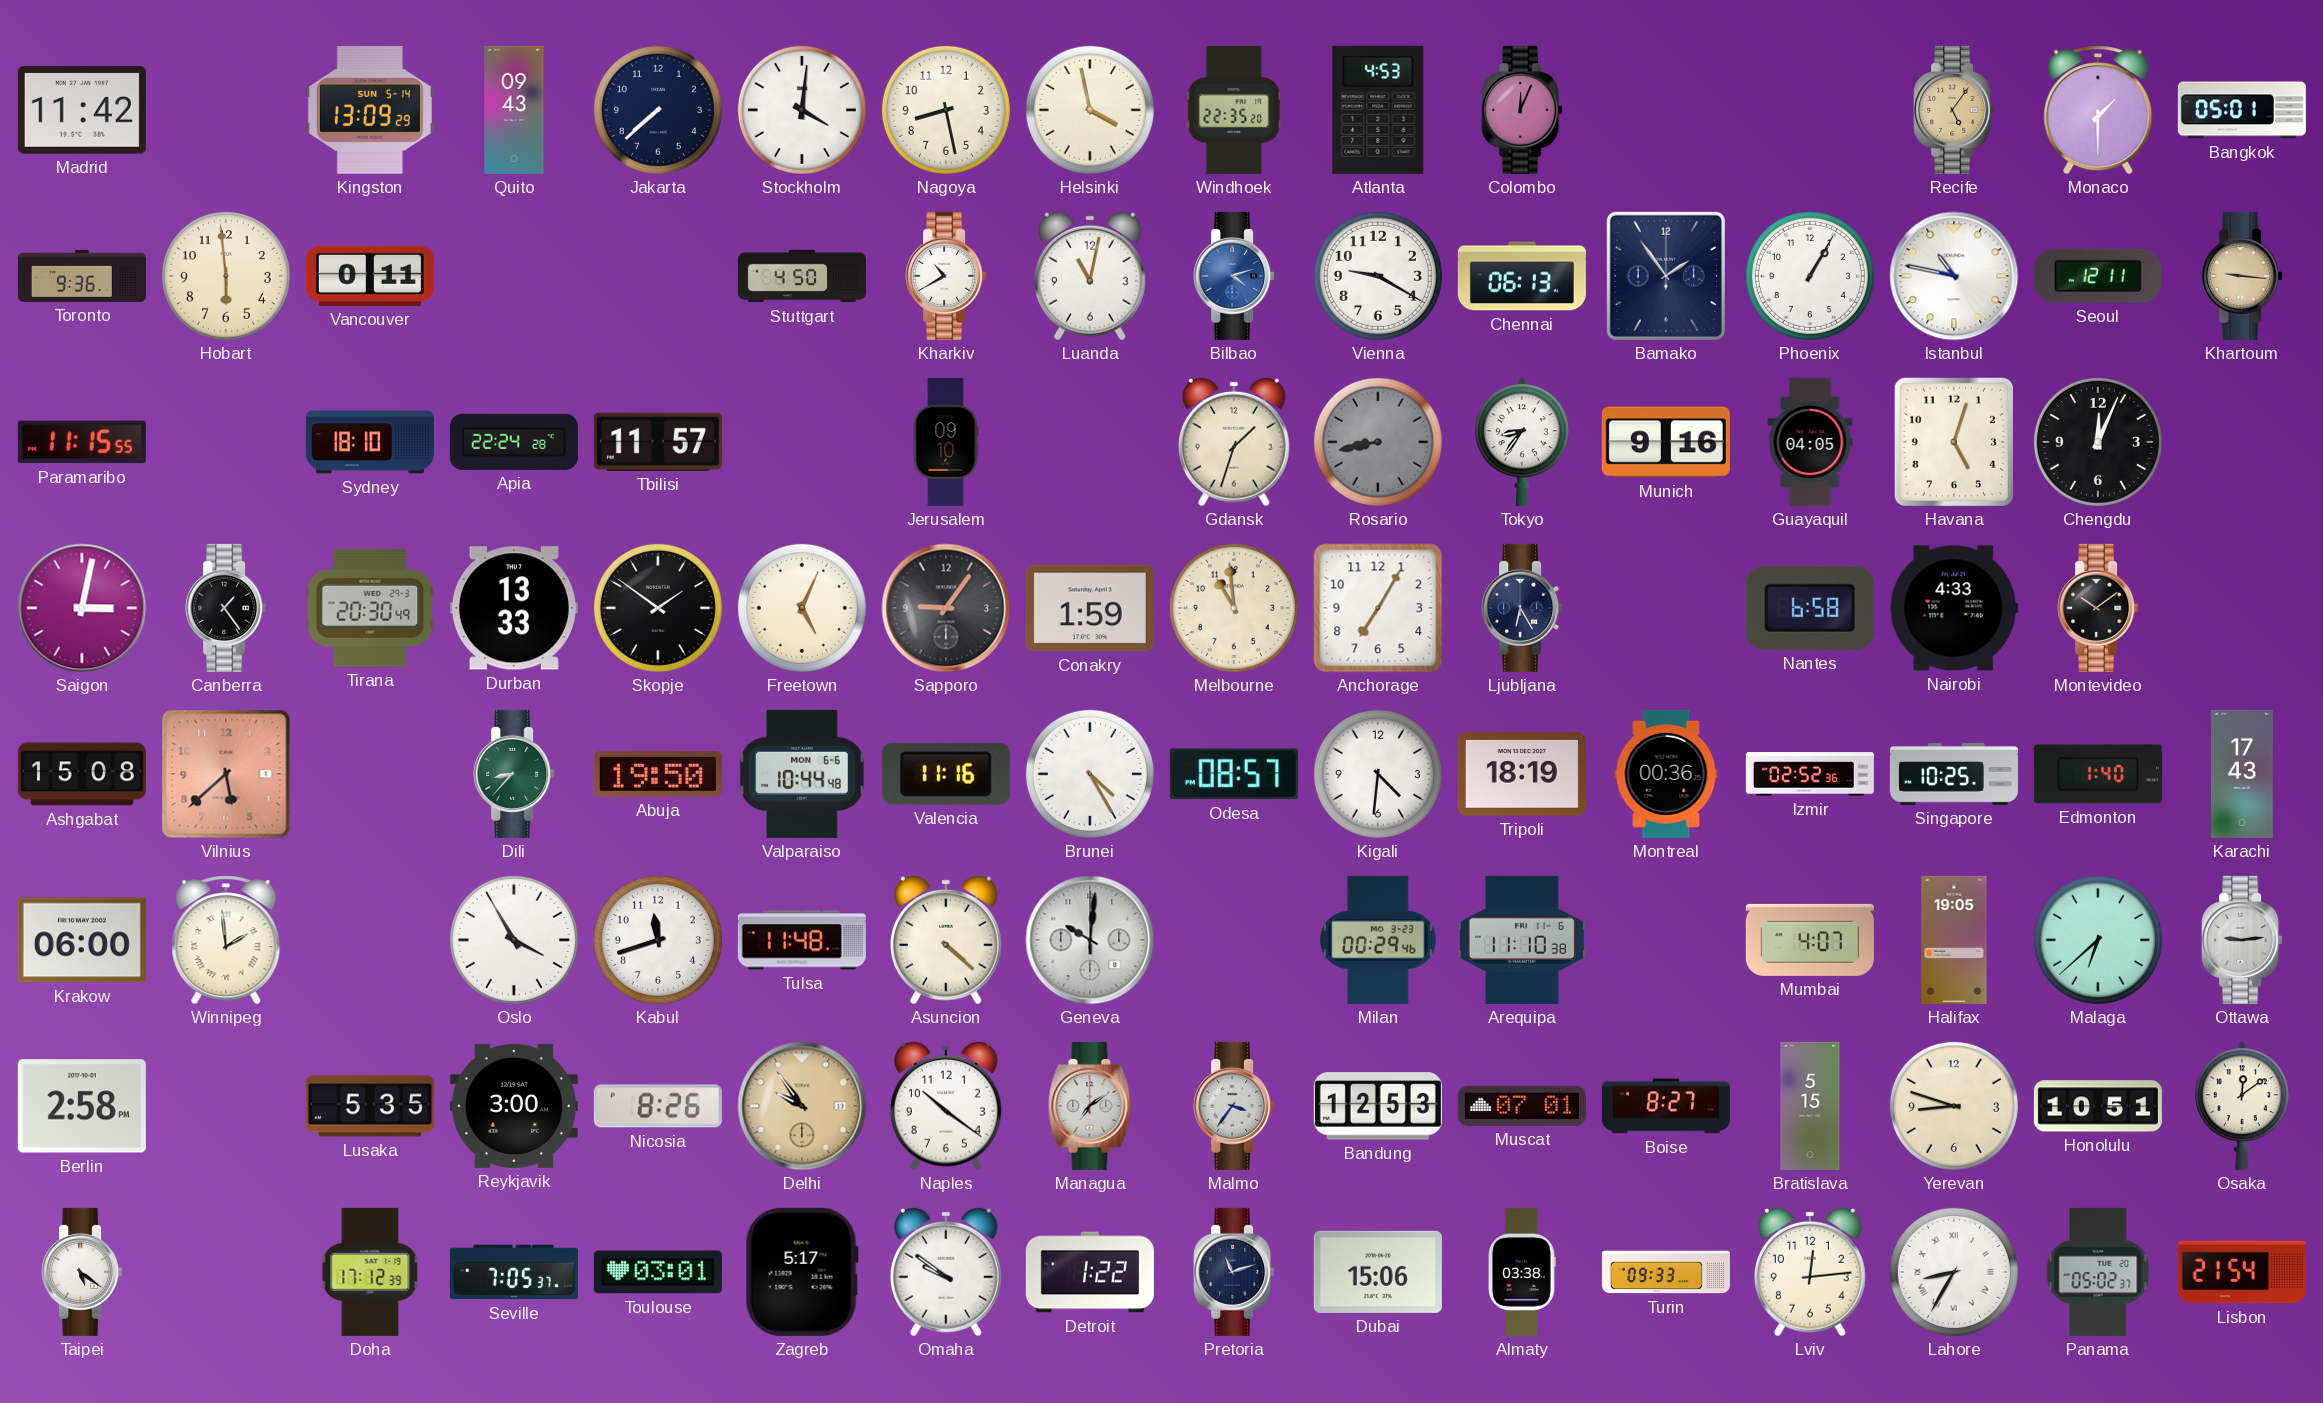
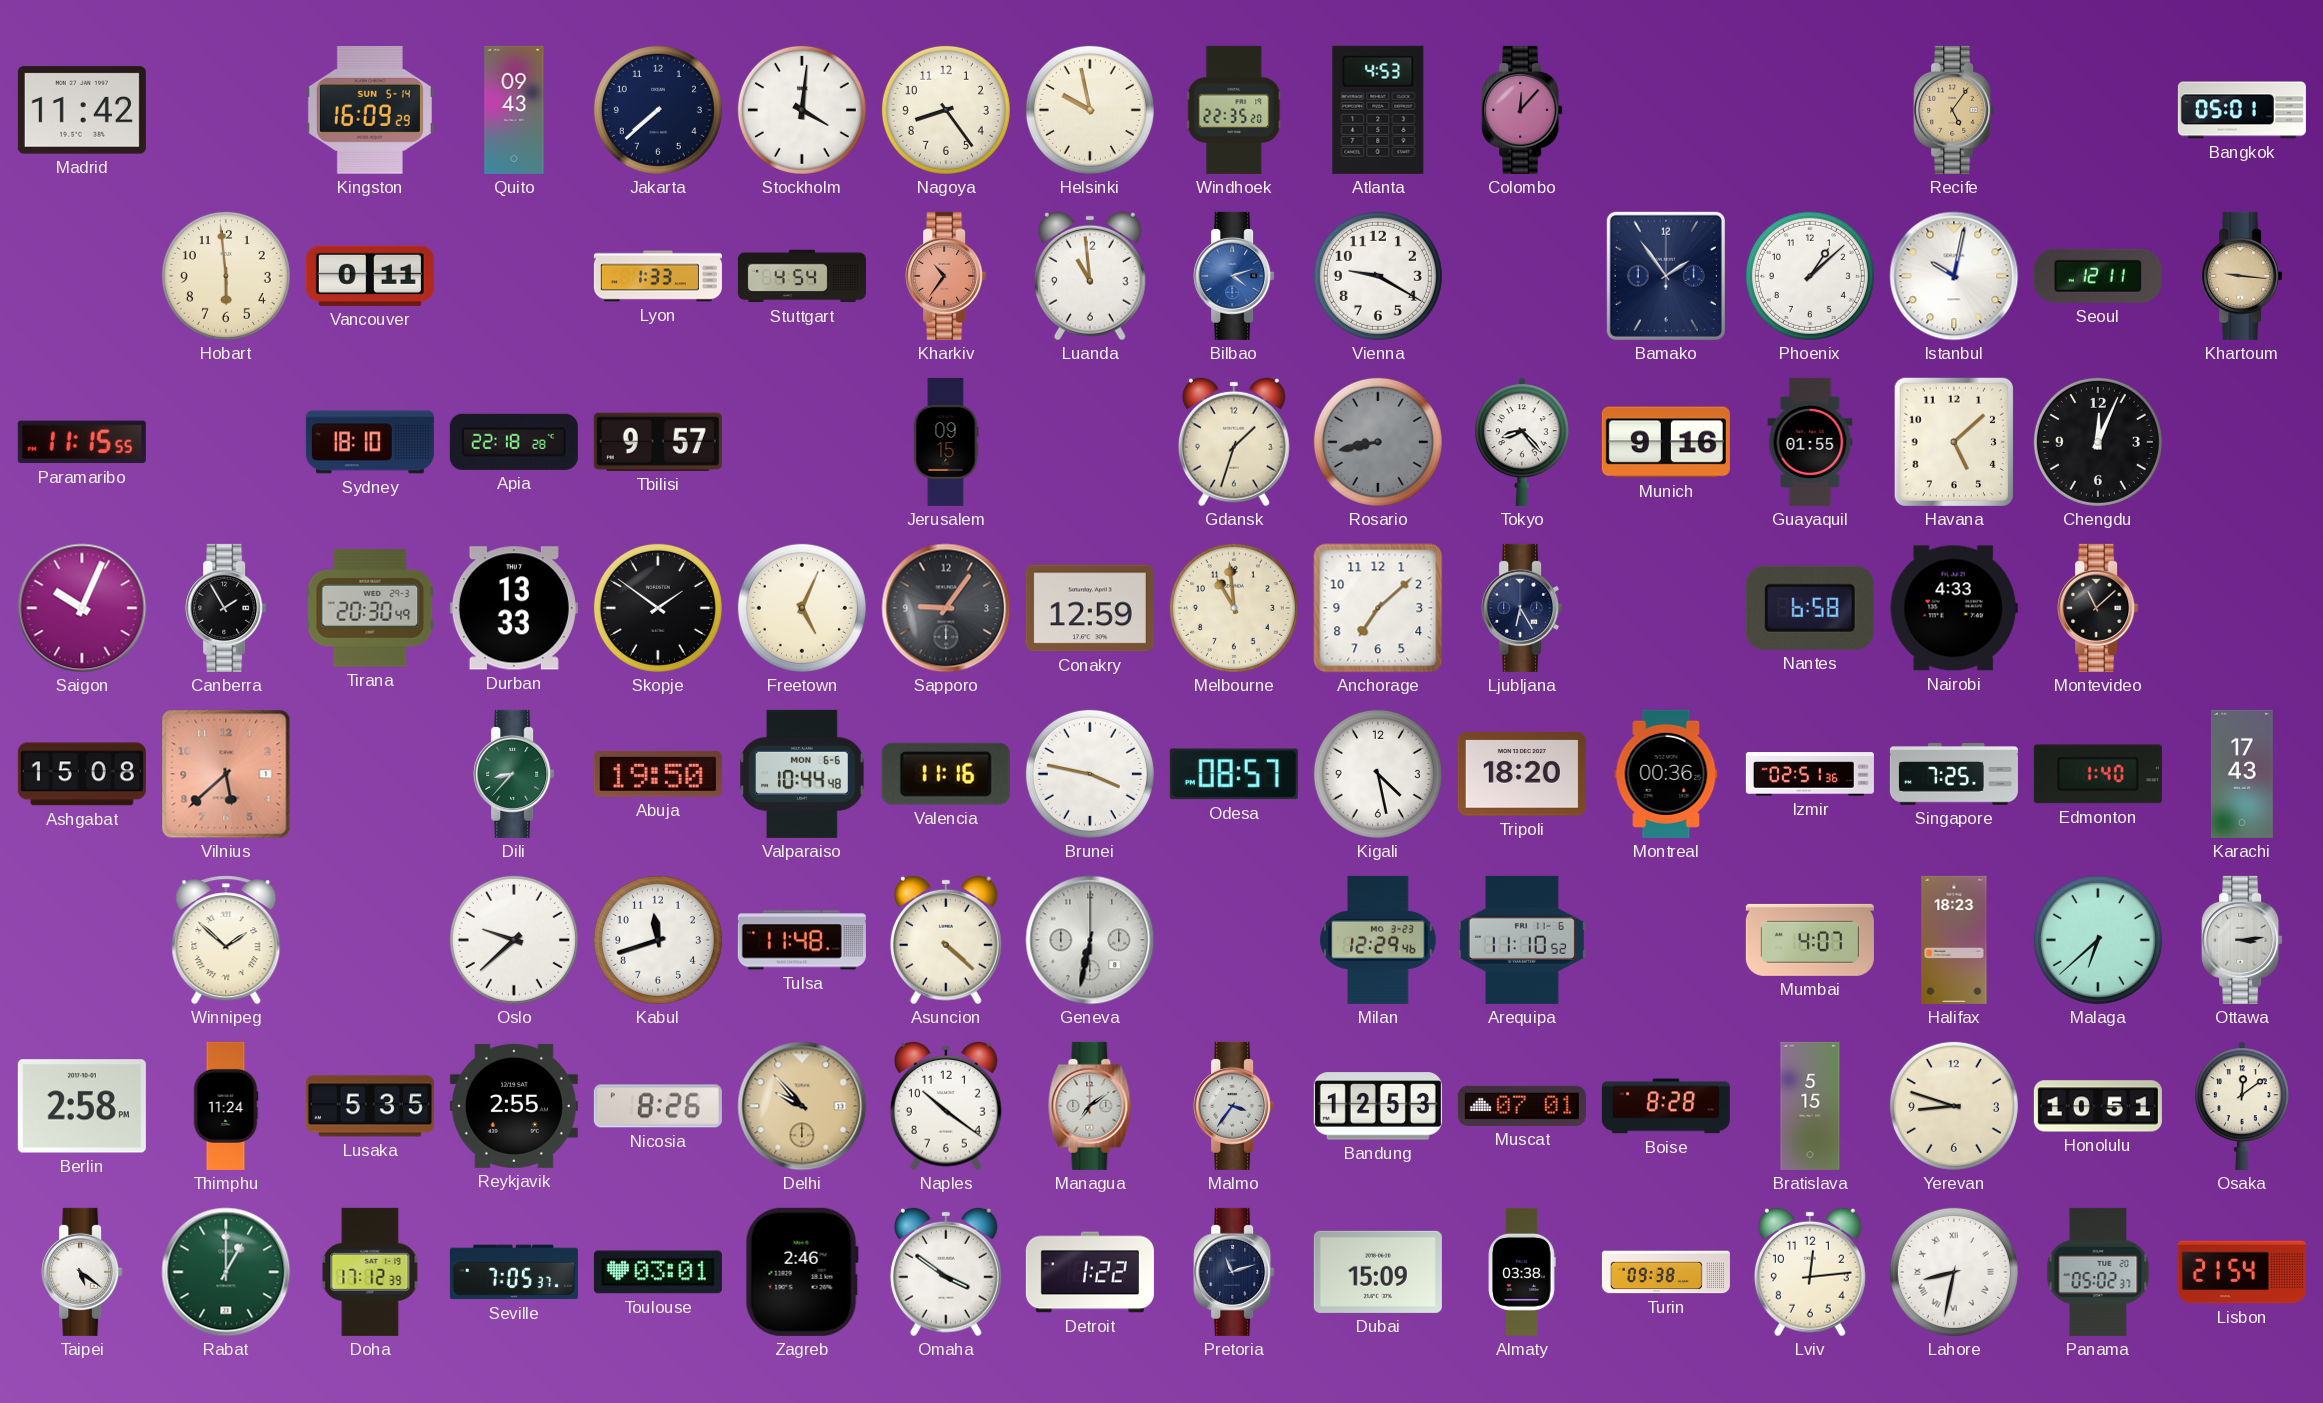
Kingston: 13:09 -> 16:09
Nagoya: 8:28 -> 8:24
Helsinki: 3:58 -> 9:58
Colombo: 12:04 -> 12:07
Monaco: 1:30 -> none
Toronto: 9:36 -> none
Lyon: none -> 1:33
Stuttgart: 4:50 -> 4:54
Kharkiv: 10:40 -> 10:36
Kharkiv dial: white -> salmon
Luanda: 11:02 -> 10:59
Chennai: 06:13 -> none
Phoenix: 1:05 -> 1:08
Istanbul: 10:47 -> 10:02
Apia: 22:24 -> 22:18
Tbilisi: 11:57 -> 9:57
Jerusalem: 09:10 -> 09:15
Tokyo: 8:36 -> 8:23
Guayaquil: 04:05 -> 01:55
Havana: 5:03 -> 5:08
Saigon: 3:02 -> 10:04
Canberra: 1:24 -> 1:55
Conakry: 1:59 -> 12:59
Anchorage: 7:05 -> 7:08
Montevideo: 10:09 -> 11:08
Brunei: 4:25 -> 3:47
Kigali: 4:31 -> 4:28
Tripoli: 18:19 -> 18:20
Izmir: 02:52 -> 02:51
Singapore: 10:25 -> 7:25
Krakow: 06:00 -> none
Winnipeg: 1:59 -> 1:52
Oslo: 3:55 -> 9:38
Geneva: 10:01 -> 6:32
Milan: 00:29 -> 12:29
Arequipa: 11:10:38 -> 11:10:52
Halifax: 19:05 -> 18:23
Ottawa: 9:14 -> 3:14
Thimphu: none -> 11:24
Reykjavik: 3:00 -> 2:55
Delhi: 9:54 -> 9:53
Boise: 8:27 -> 8:28
Rabat: none -> 1:00
Zagreb: 5:17 -> 2:46
Omaha: 9:51 -> 3:51
Dubai: 15:06 -> 15:09
Turin: 09:33 -> 09:38
Lahore: 8:35 -> 8:32
